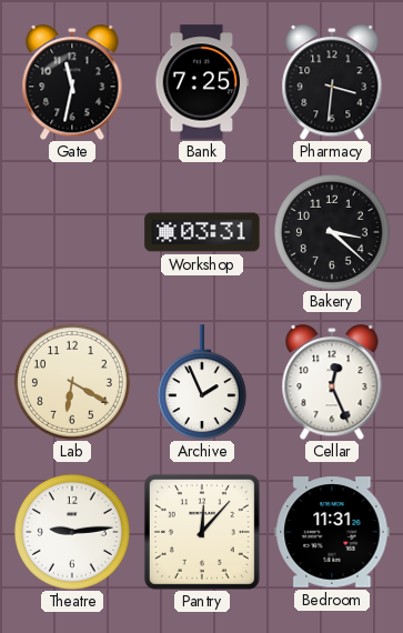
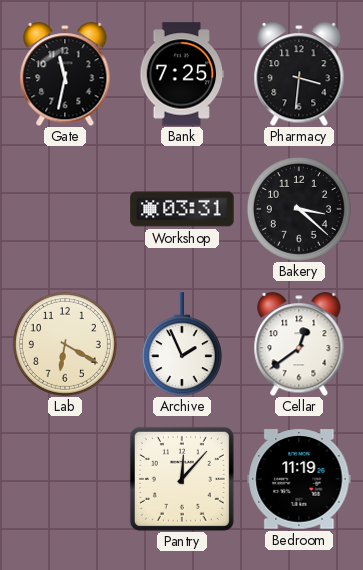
Cellar: 12:26 -> 12:39
Theatre: 9:14 -> none
Bedroom: 11:31 -> 11:19
